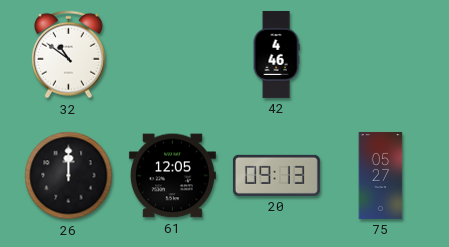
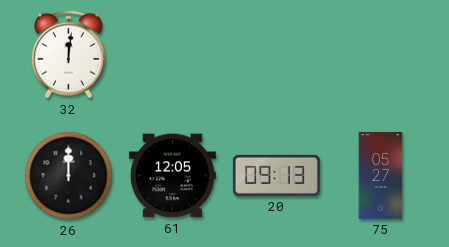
32: 10:51 -> 12:01
42: 4:46 -> none
